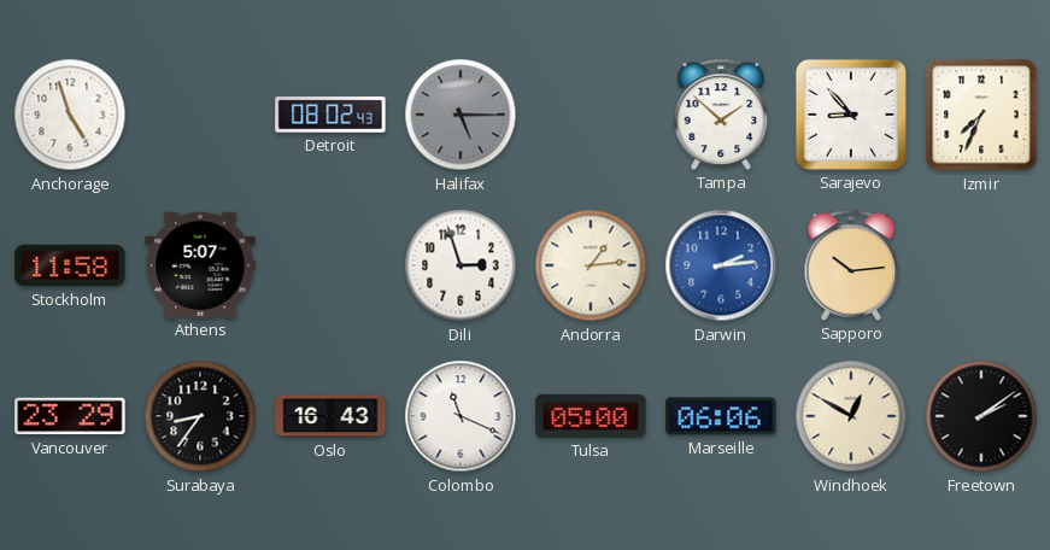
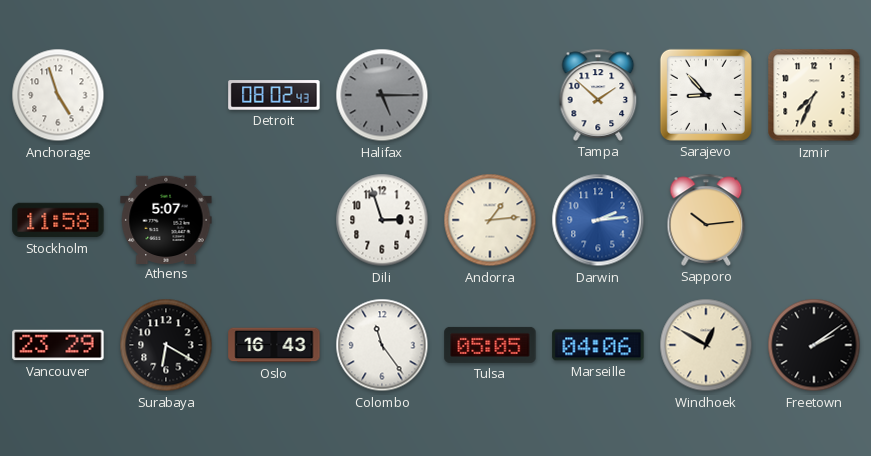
Surabaya: 8:36 -> 6:20
Colombo: 11:19 -> 11:24
Tulsa: 05:00 -> 05:05
Marseille: 06:06 -> 04:06
